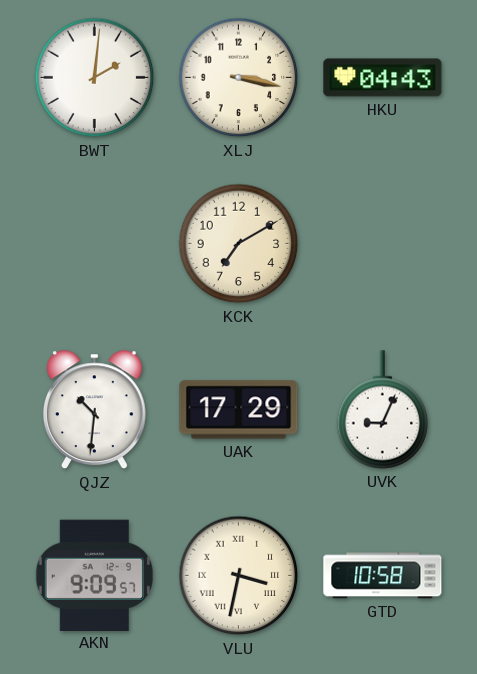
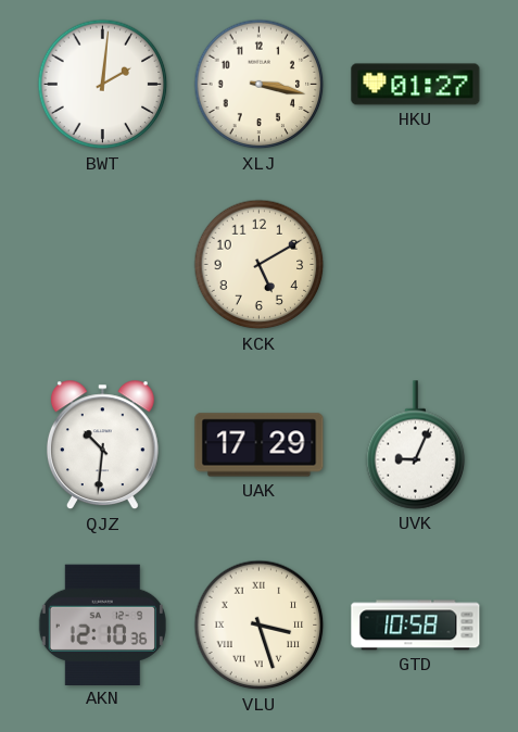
HKU: 04:43 -> 01:27
KCK: 7:10 -> 5:10
AKN: 9:09 -> 12:10
VLU: 3:32 -> 3:27
